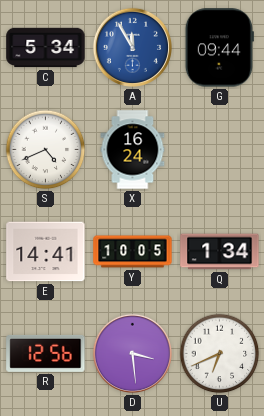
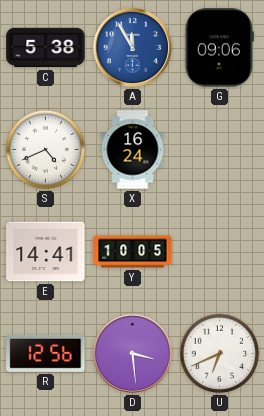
C: 5:34 -> 5:38
G: 09:44 -> 09:06
Q: 1:34 -> none
